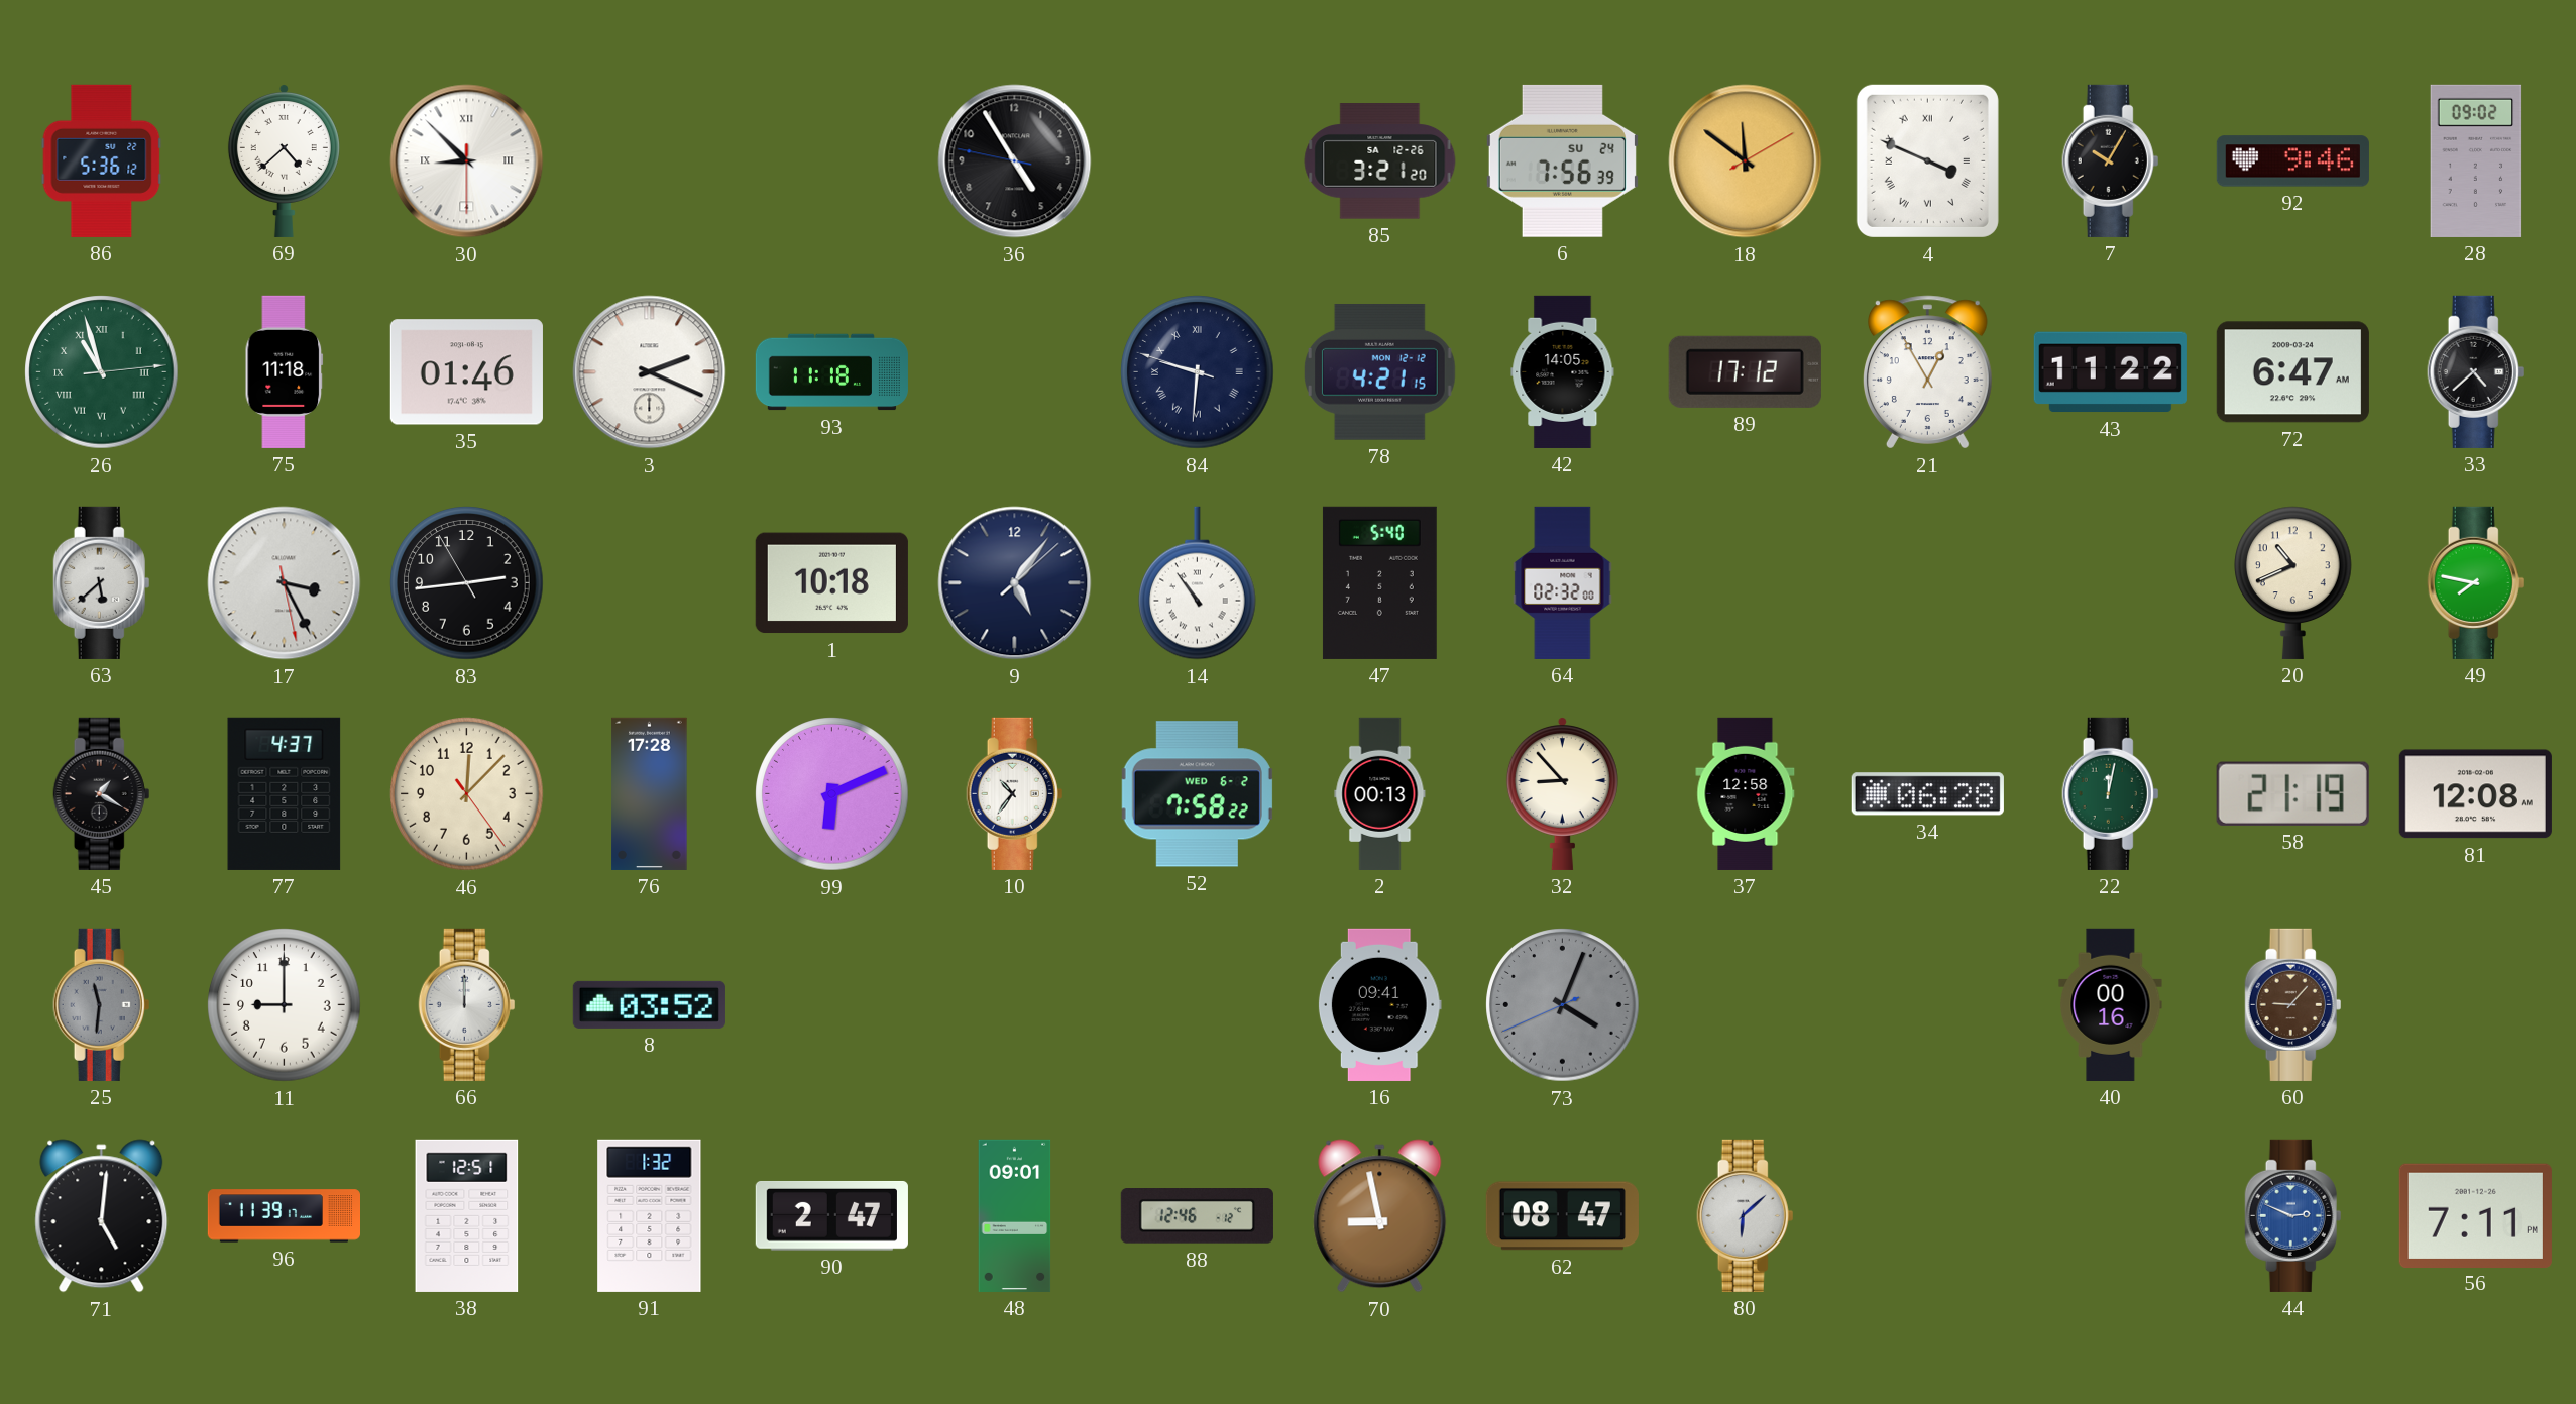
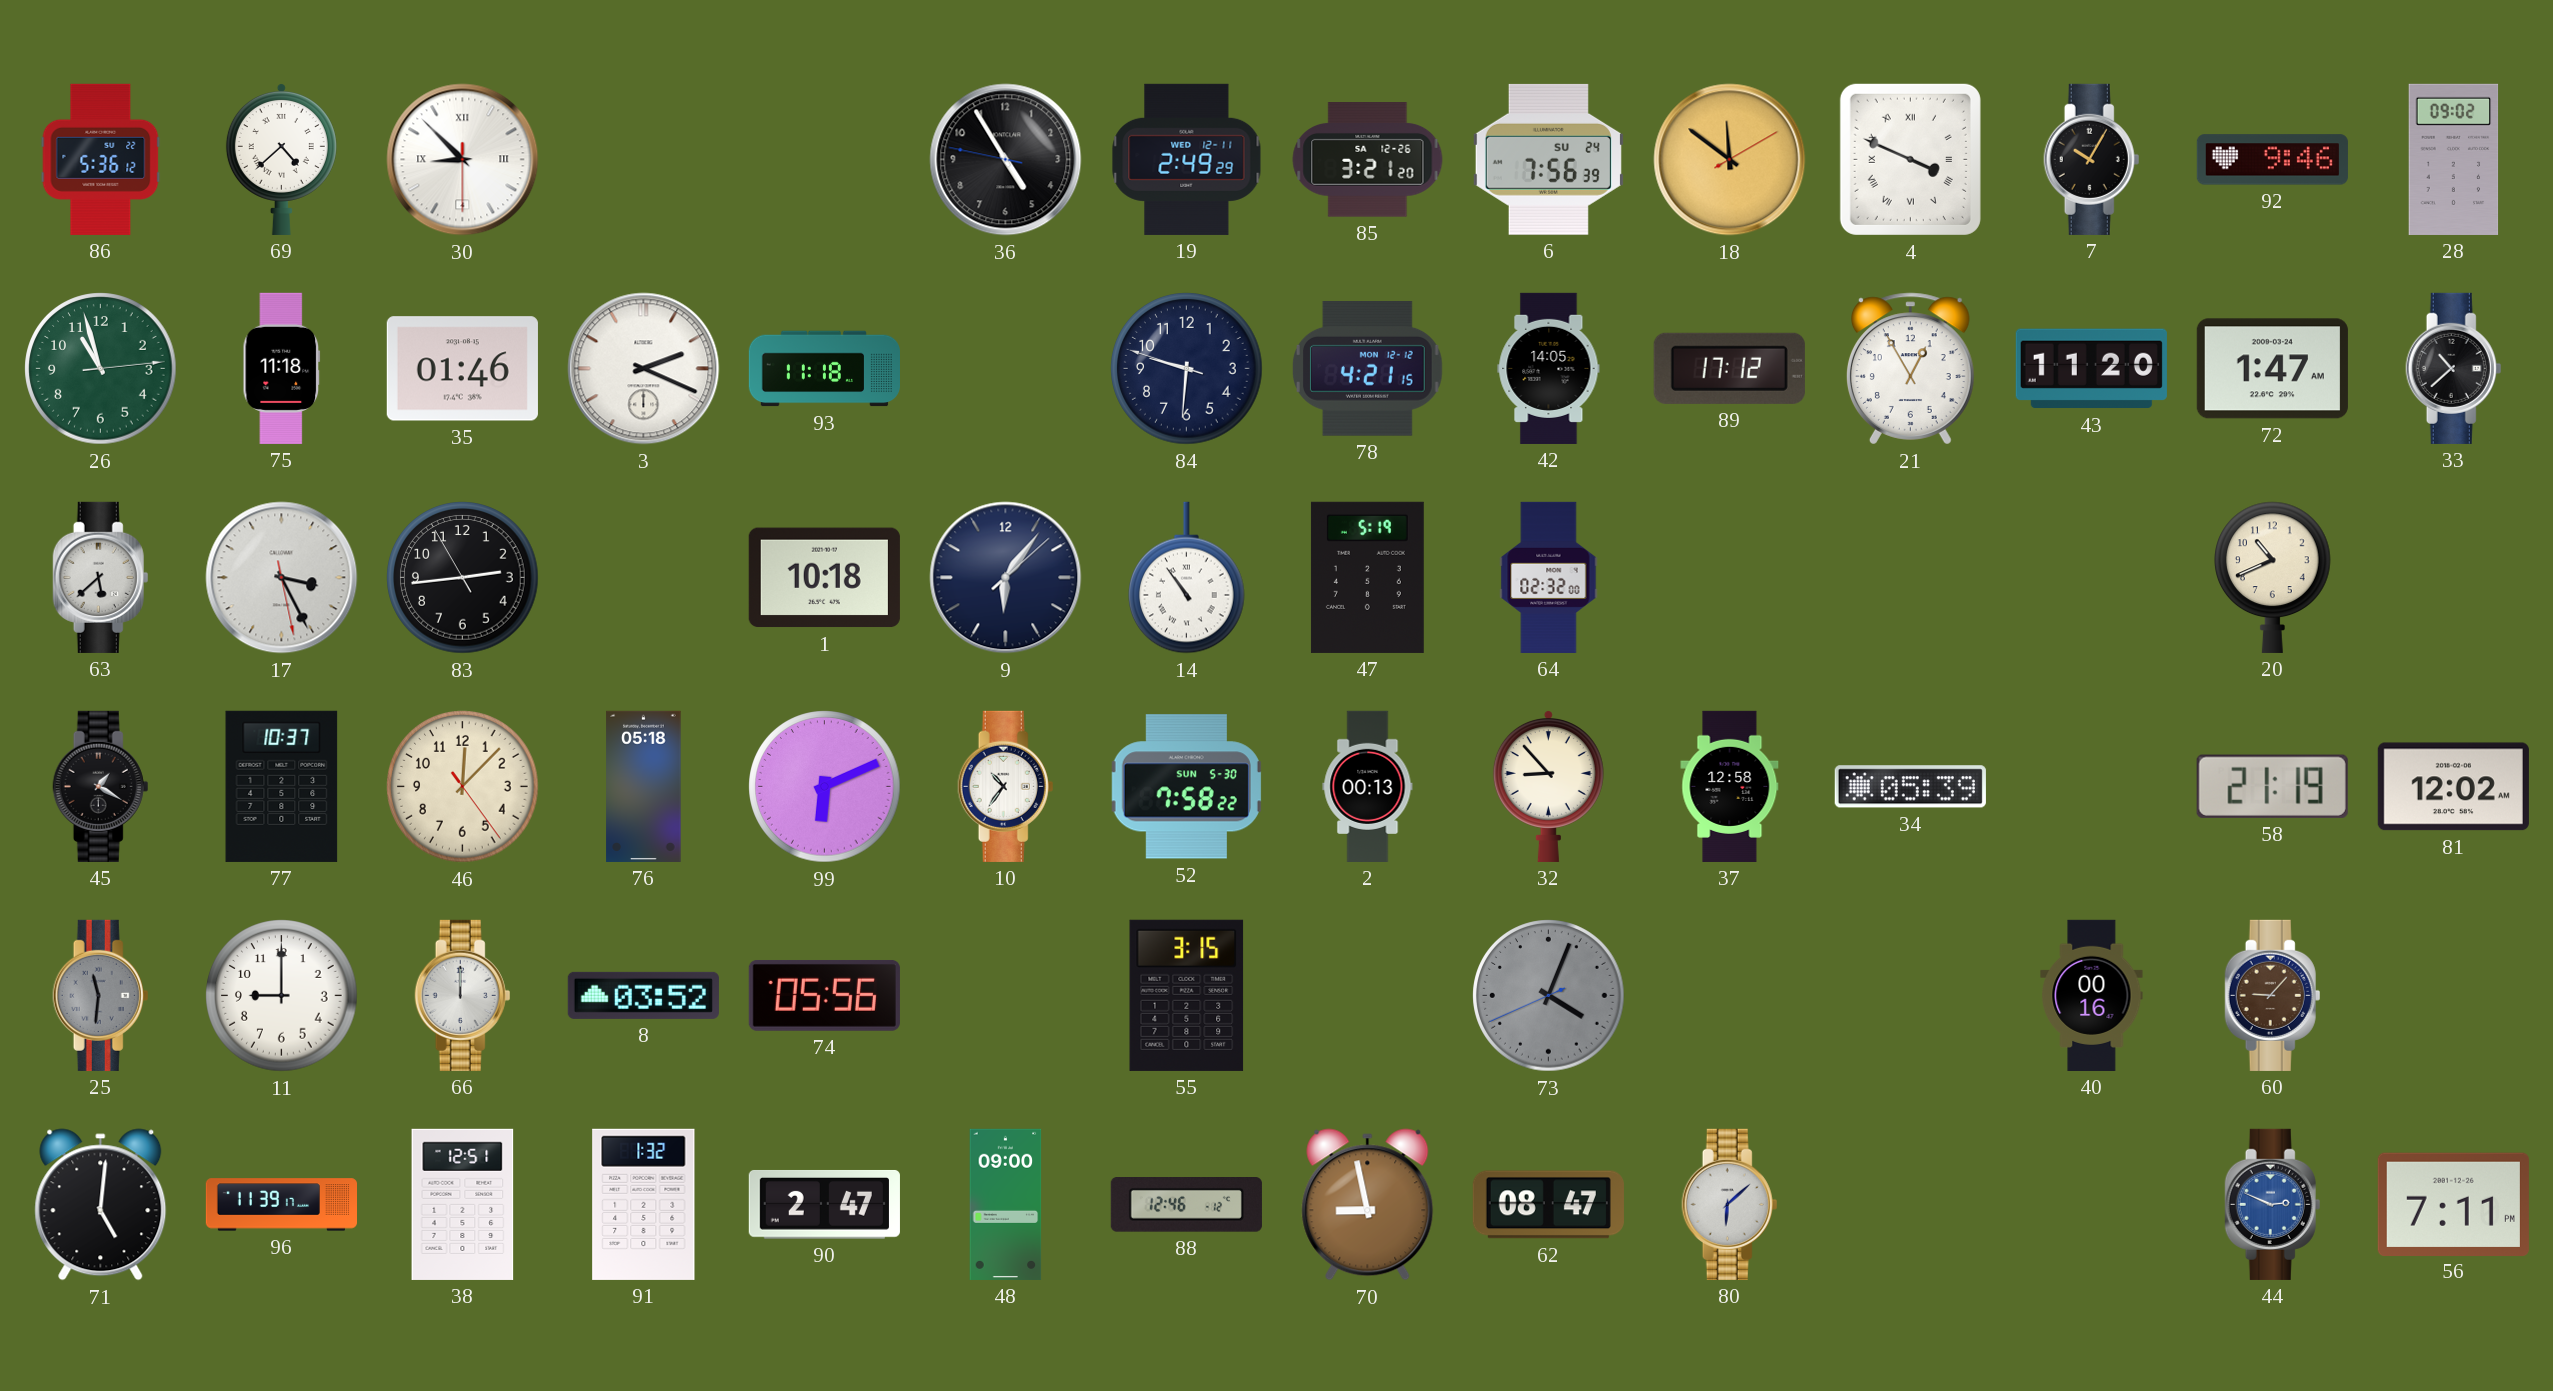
19: none -> 2:49
26 numerals: Roman -> Arabic
84 numerals: Roman -> Arabic
43: 11:22 -> 11:20
72: 6:47 -> 1:47
33: 4:38 -> 10:38
9: 5:06 -> 6:06
47: 5:40 -> 5:19
49: 7:47 -> none
77: 4:37 -> 10:37
76: 17:28 -> 05:18
52 date: WED 6-2 -> SUN 5-30
34: 06:28 -> 05:39
22: 12:02 -> none
81: 12:08 -> 12:02
74: none -> 05:56
55: none -> 3:15
16: 09:41 -> none
48: 09:01 -> 09:00
